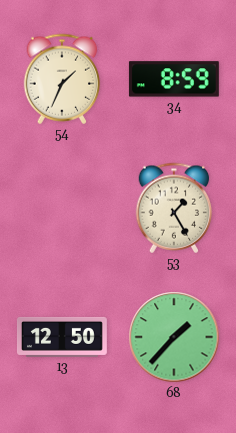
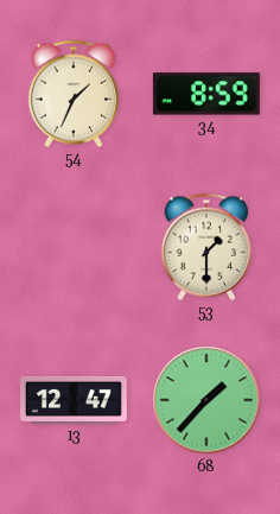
53: 1:25 -> 1:30
13: 12:50 -> 12:47
